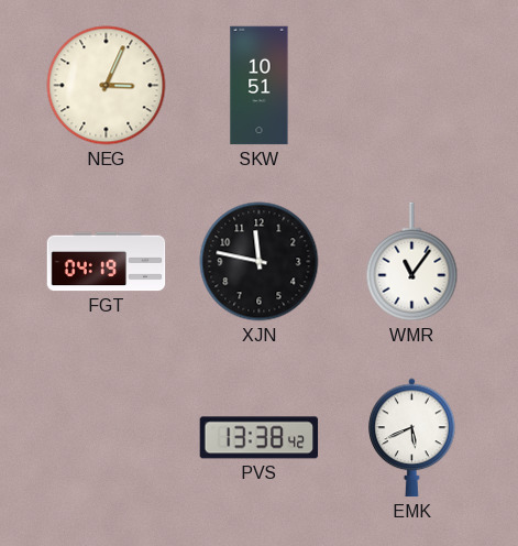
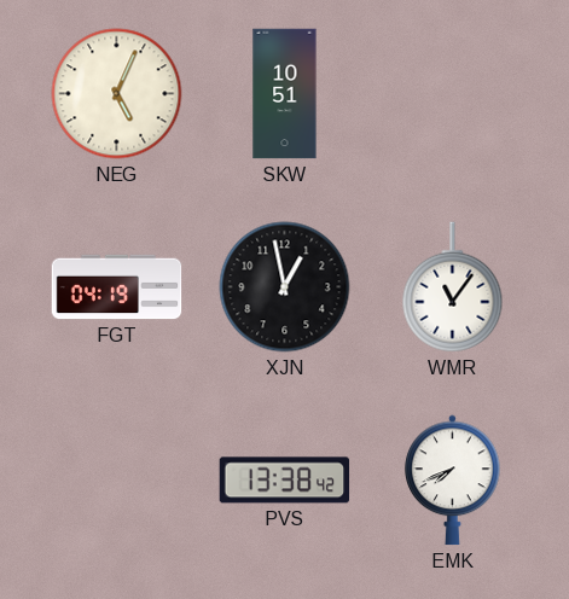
NEG: 3:04 -> 5:04
XJN: 11:47 -> 12:58
EMK: 5:41 -> 7:41
